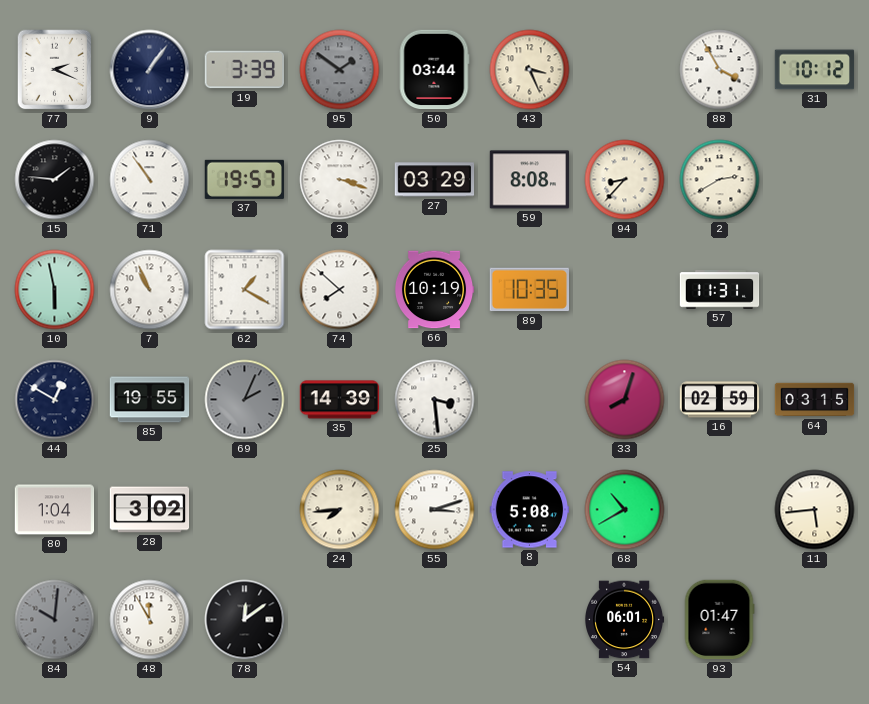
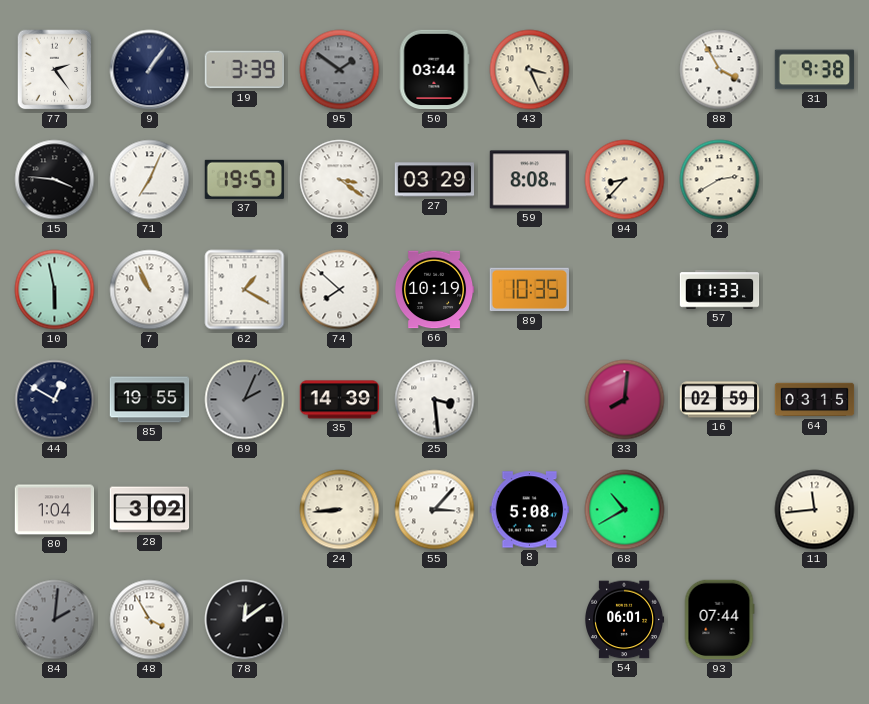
77: 2:19 -> 2:24
31: 10:12 -> 9:38
15: 1:46 -> 3:46
71: 10:54 -> 7:04
3: 3:18 -> 3:21
57: 11:31 -> 11:33
33: 8:03 -> 8:01
24: 7:44 -> 8:44
55: 3:12 -> 3:07
11: 5:44 -> 11:44
84: 10:01 -> 2:01
48: 11:55 -> 3:55
93: 01:47 -> 07:44
